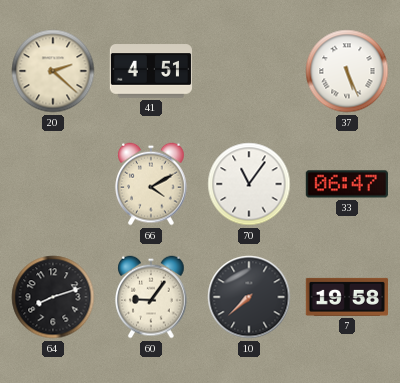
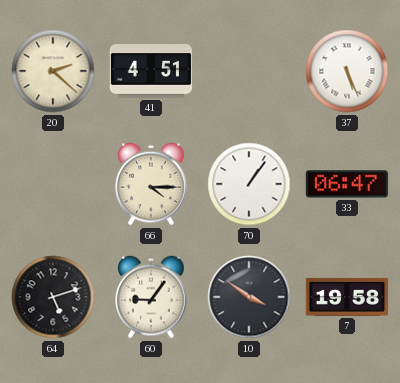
66: 4:10 -> 4:15
70: 11:06 -> 1:06
64: 8:12 -> 5:12
10: 7:38 -> 3:51
